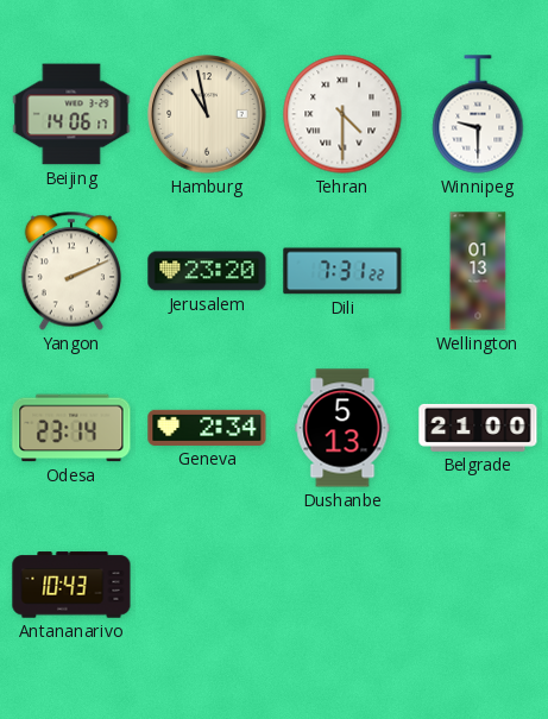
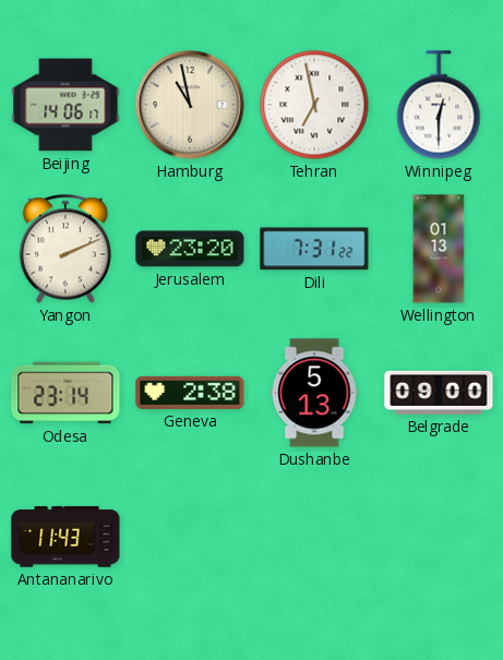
Tehran: 4:30 -> 6:58
Winnipeg: 9:30 -> 12:30
Geneva: 2:34 -> 2:38
Belgrade: 21:00 -> 09:00
Antananarivo: 10:43 -> 11:43
